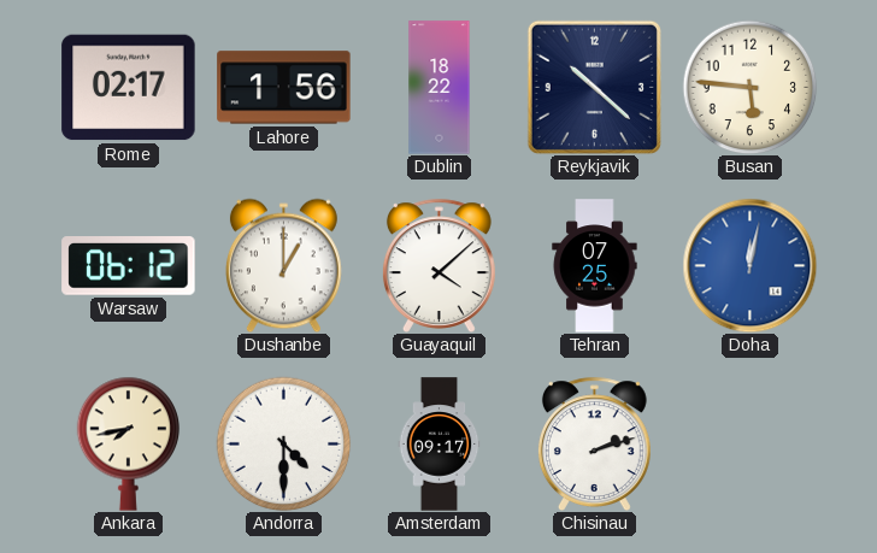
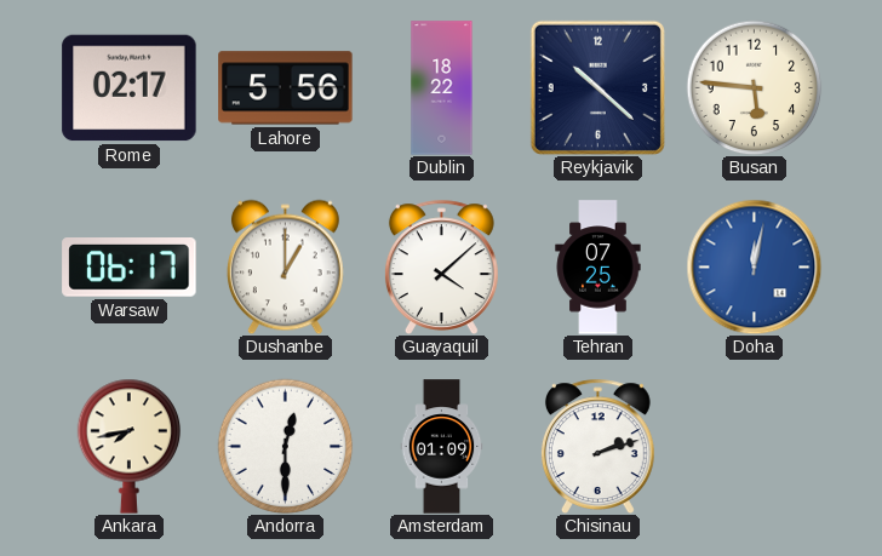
Lahore: 1:56 -> 5:56
Warsaw: 06:12 -> 06:17
Andorra: 4:30 -> 12:30
Amsterdam: 09:17 -> 01:09
